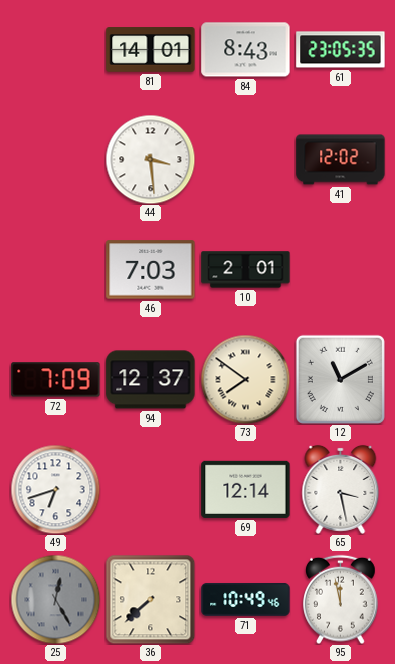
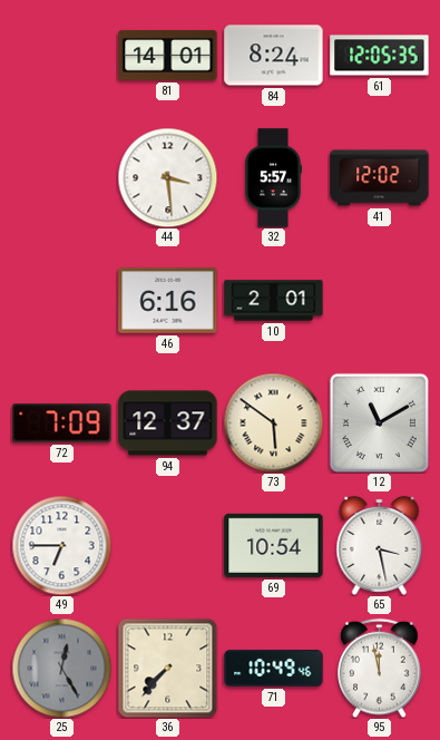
84: 8:43 -> 8:24
61: 23:05 -> 12:05
32: none -> 5:57
46: 7:03 -> 6:16
73: 7:51 -> 5:51
49: 6:42 -> 6:45
69: 12:14 -> 10:54
36: 7:38 -> 7:37
